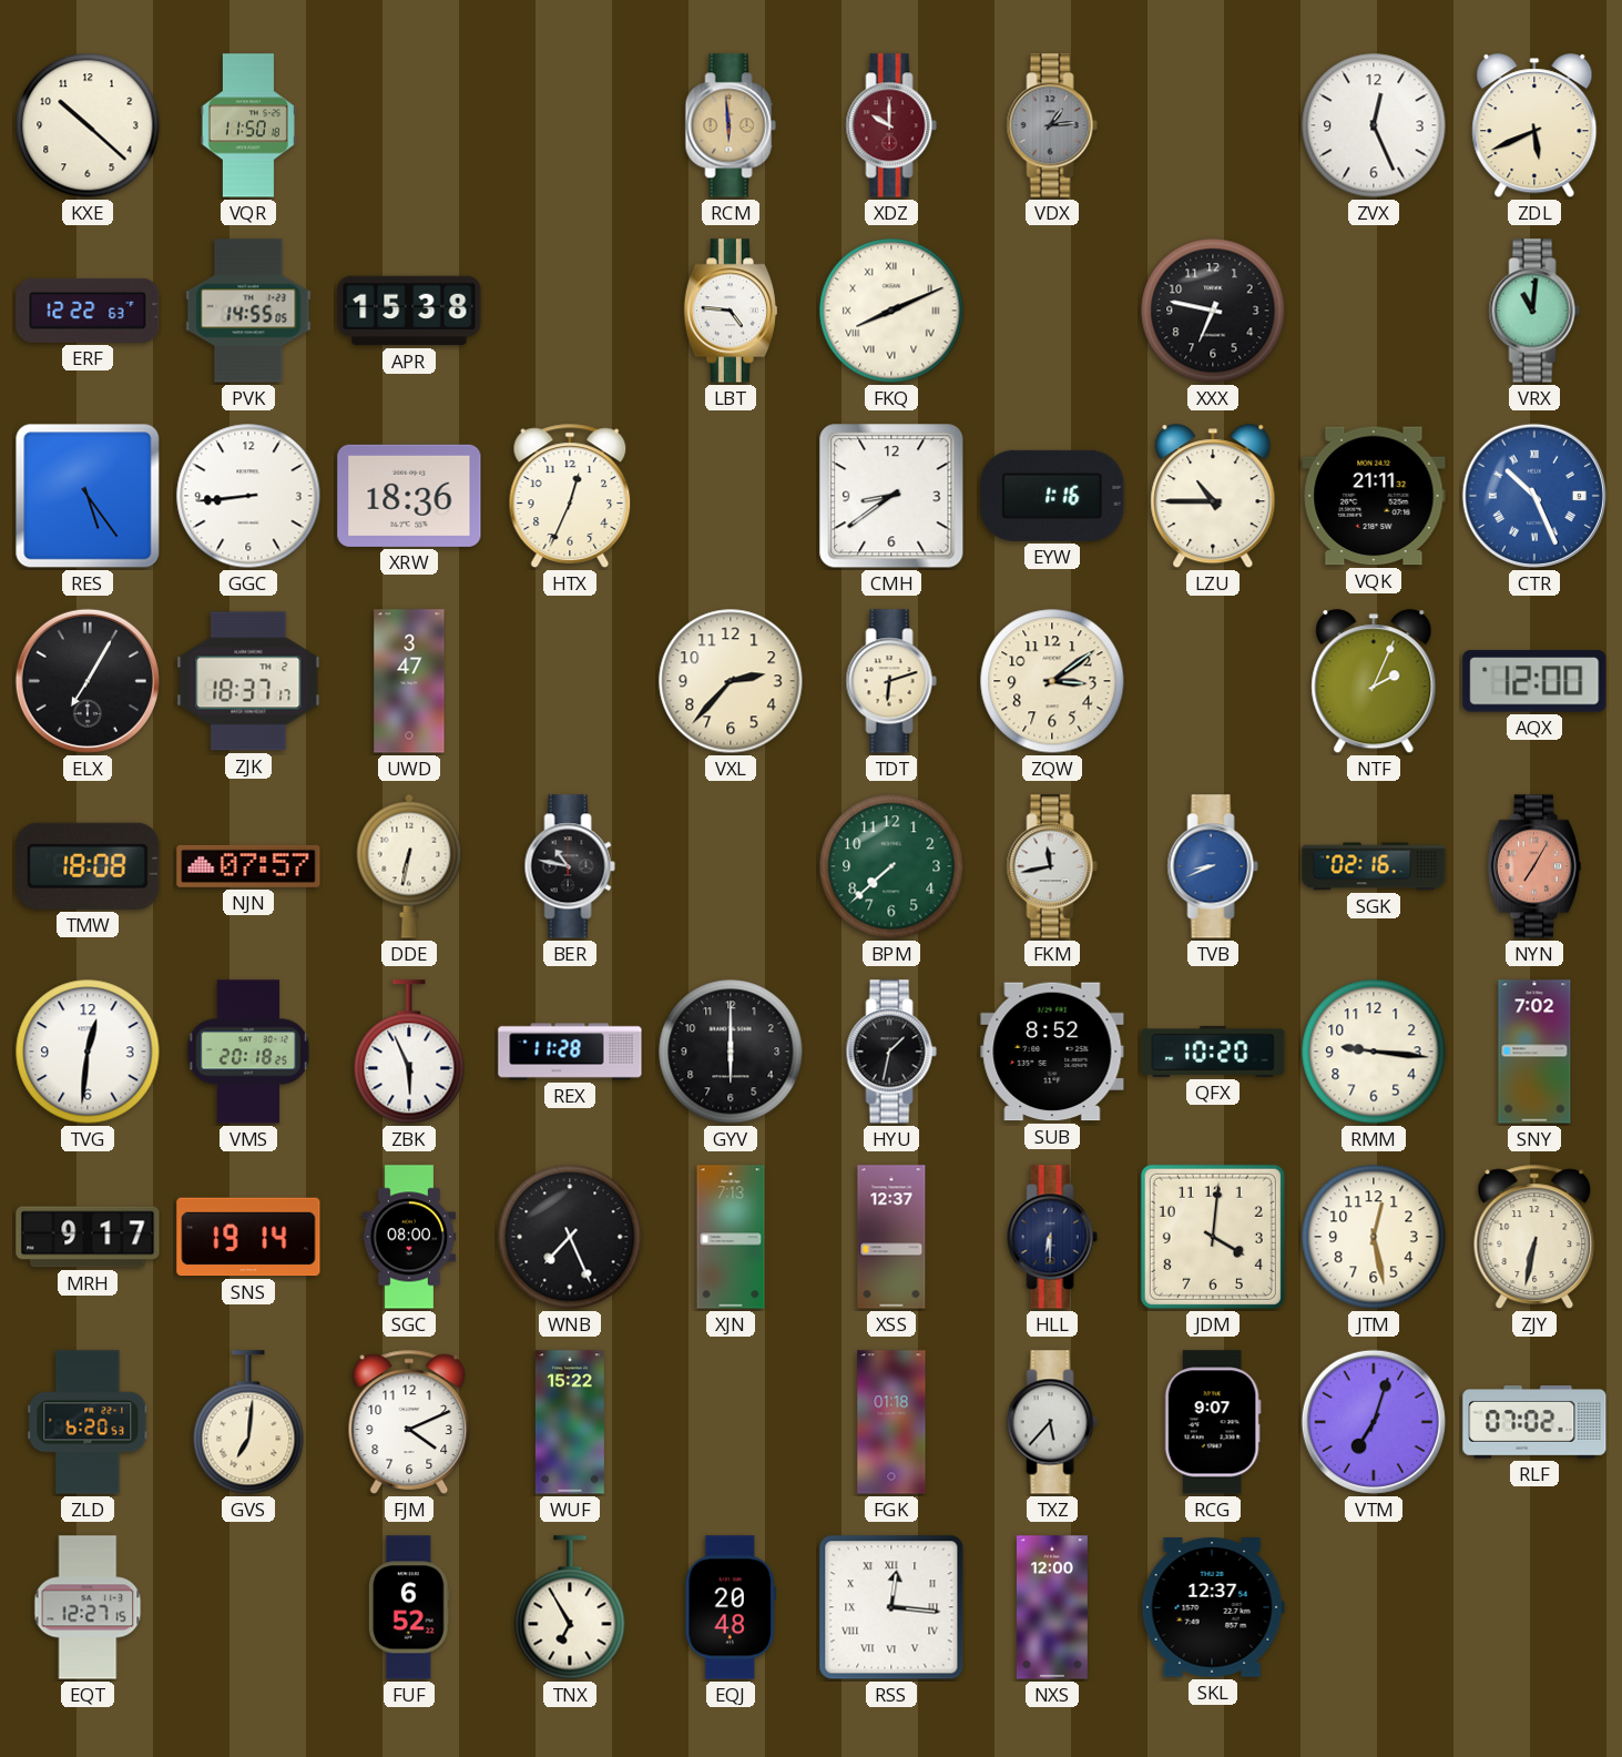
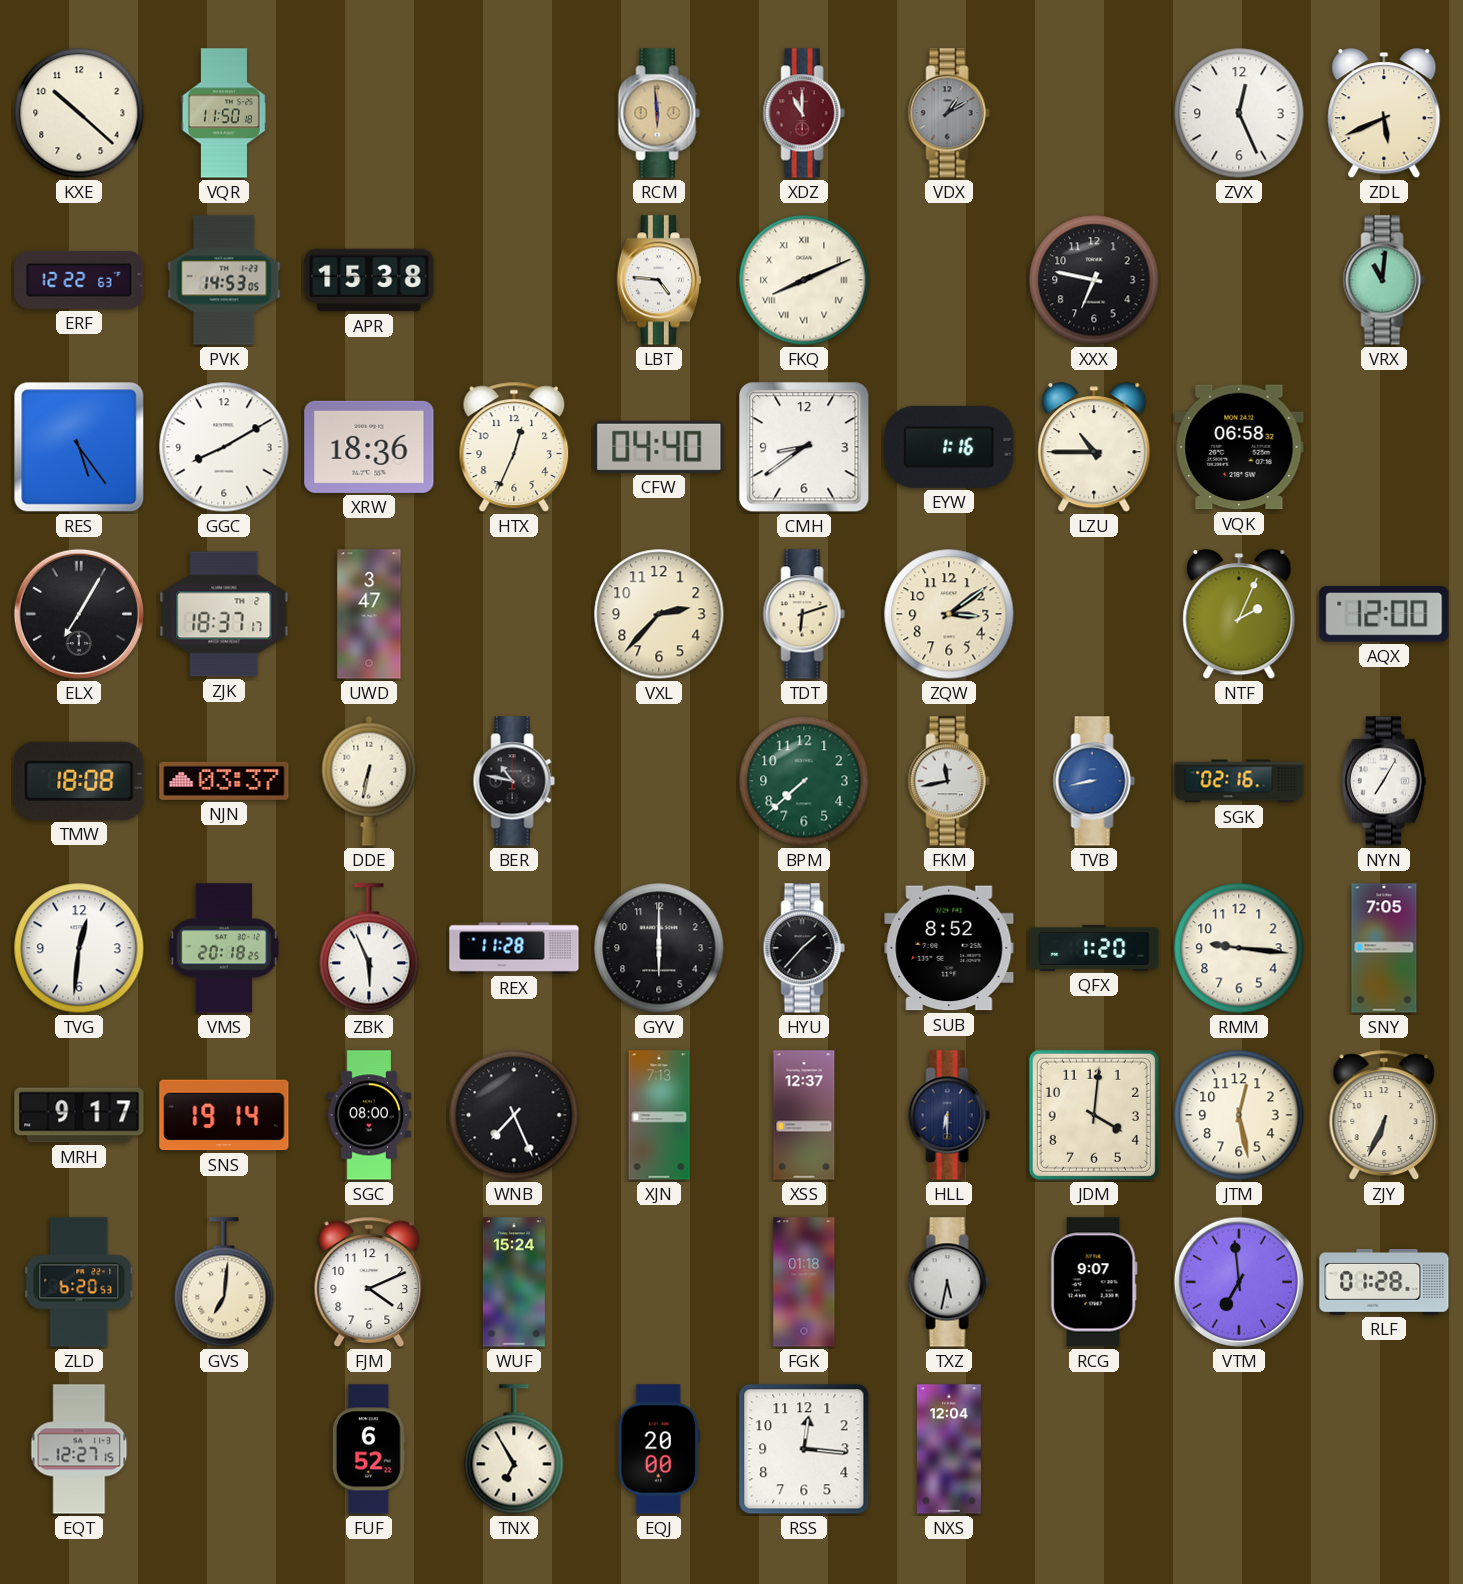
XDZ: 10:00 -> 11:00
VDX: 1:14 -> 1:10
PVK: 14:55 -> 14:53
GGC: 8:44 -> 8:10
CFW: none -> 04:40
VQK: 21:11 -> 06:58
CTR: 10:26 -> none
NJN: 07:57 -> 03:37
TVB: 8:41 -> 8:43
NYN dial: salmon -> white
HYU: 1:32 -> 1:37
QFX: 10:20 -> 1:20
SNY: 7:02 -> 7:05
ZJY: 6:32 -> 6:34
WUF: 15:22 -> 15:24
TXZ: 5:37 -> 5:32
VTM: 7:03 -> 6:59
RLF: 07:02 -> 01:28
EQJ: 20:48 -> 20:00
RSS numerals: Roman -> Arabic
NXS: 12:00 -> 12:04
SKL: 12:37 -> none
